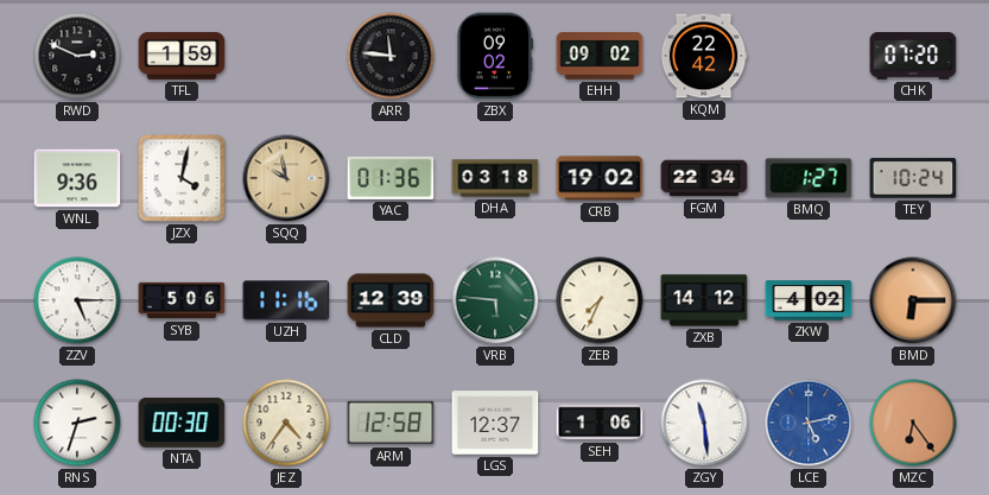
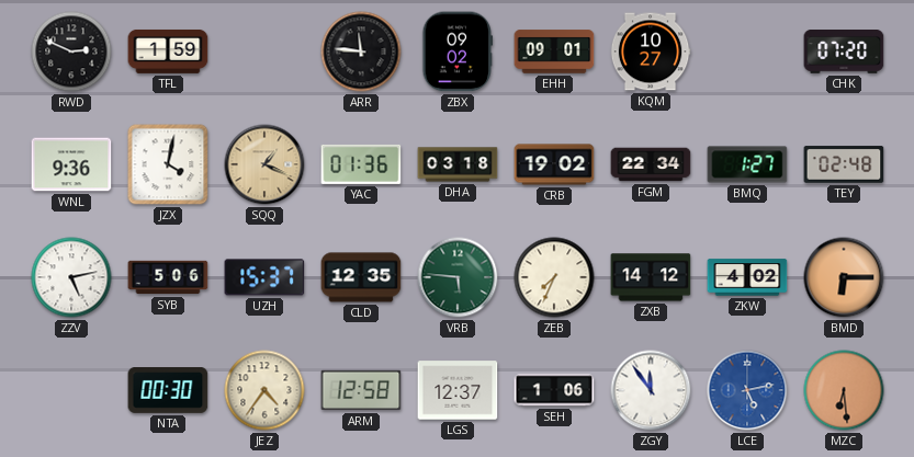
EHH: 09:02 -> 09:01
KQM: 22:42 -> 10:27
SQQ: 9:58 -> 1:19
TEY: 10:24 -> 02:48
ZZV: 5:15 -> 5:13
UZH: 11:16 -> 15:37
CLD: 12:39 -> 12:35
RNS: 2:33 -> none
ZGY: 11:29 -> 11:54
MZC: 6:24 -> 6:29
